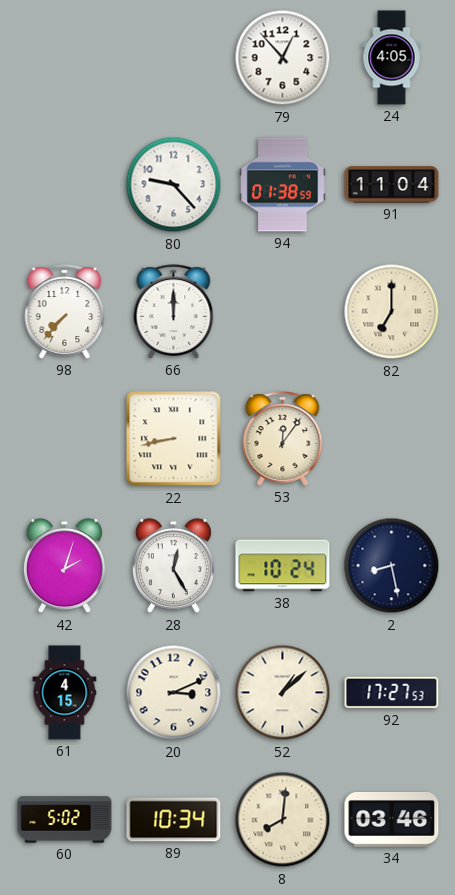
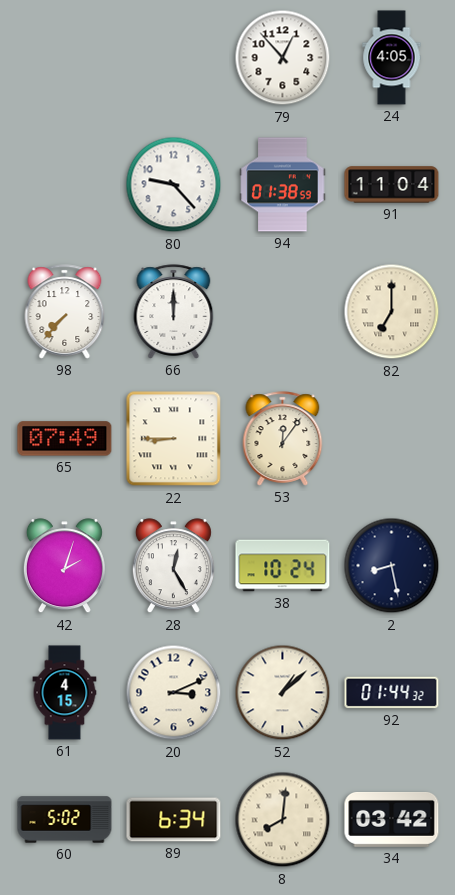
65: none -> 07:49
22: 8:43 -> 8:45
92: 17:27 -> 01:44
89: 10:34 -> 6:34
34: 03:46 -> 03:42
